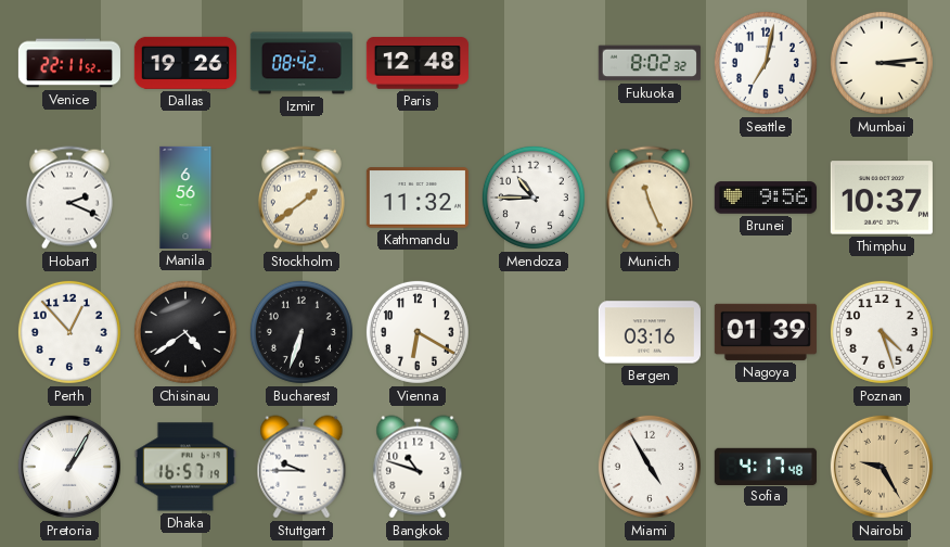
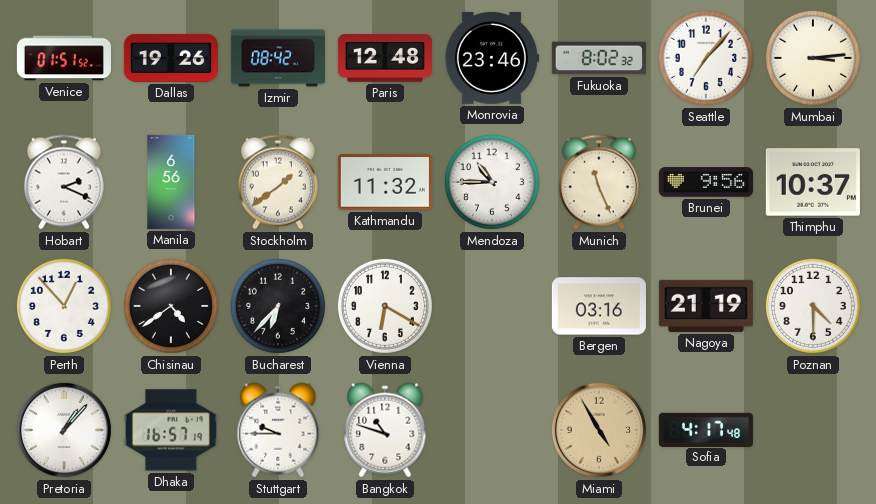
Venice: 22:11 -> 01:51
Monrovia: none -> 23:46
Seattle: 7:02 -> 7:07
Bucharest: 6:33 -> 6:37
Nagoya: 01:39 -> 21:19
Poznan: 4:27 -> 4:30
Pretoria: 1:05 -> 1:07
Miami dial: white -> champagne
Nairobi: 9:25 -> none
